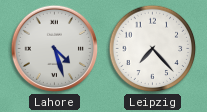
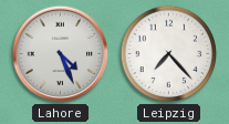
Lahore: 4:27 -> 4:26
